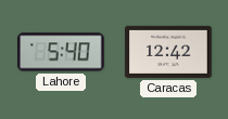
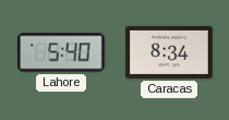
Caracas: 12:42 -> 8:34
